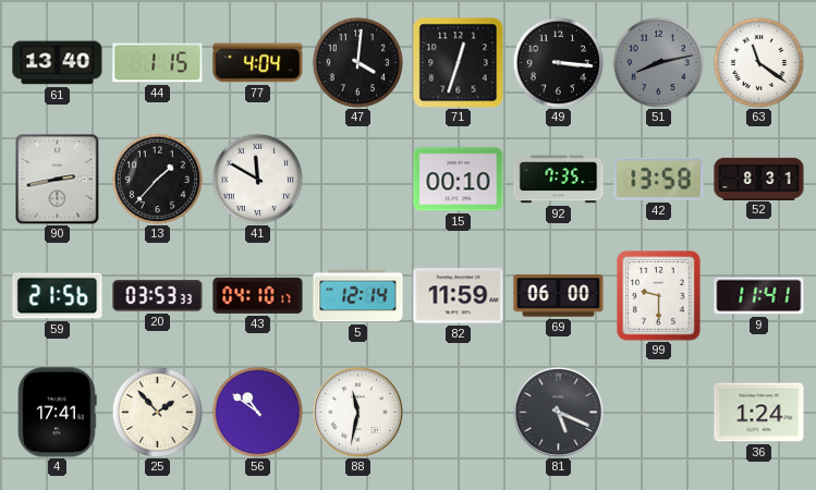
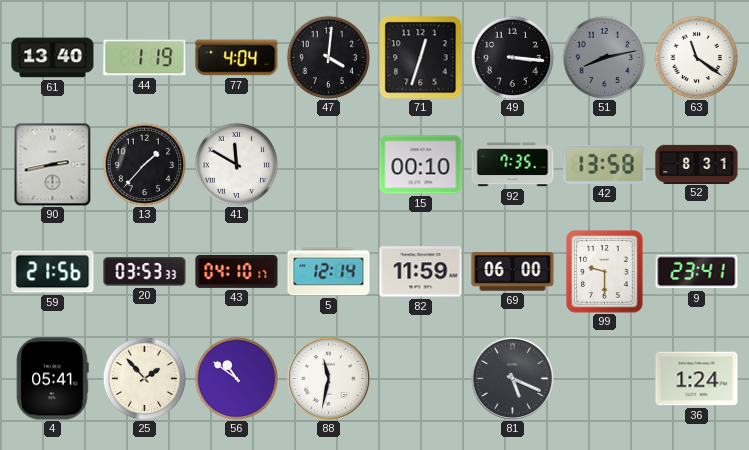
44: 1:15 -> 1:19
9: 11:41 -> 23:41
4: 17:41 -> 05:41
